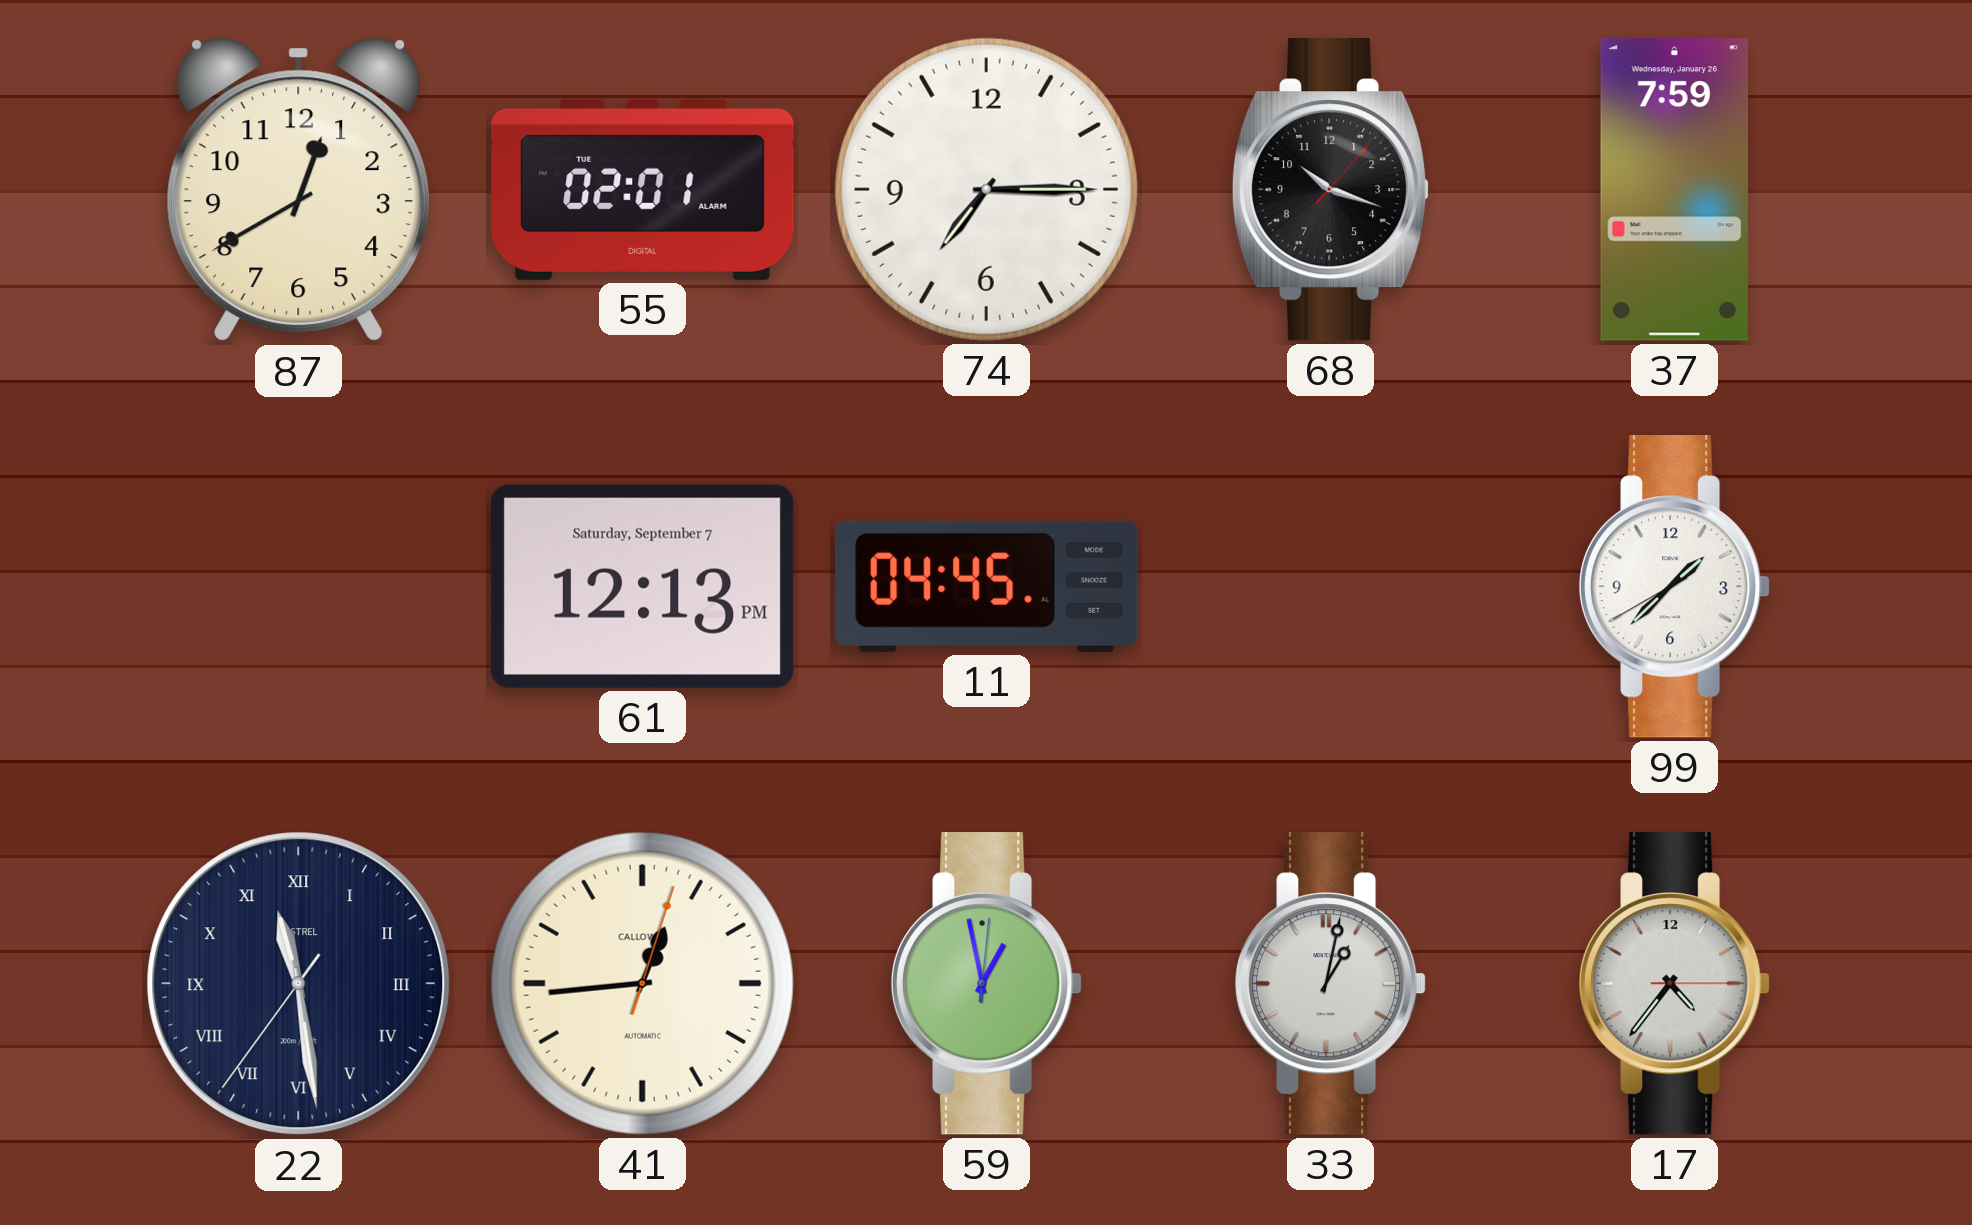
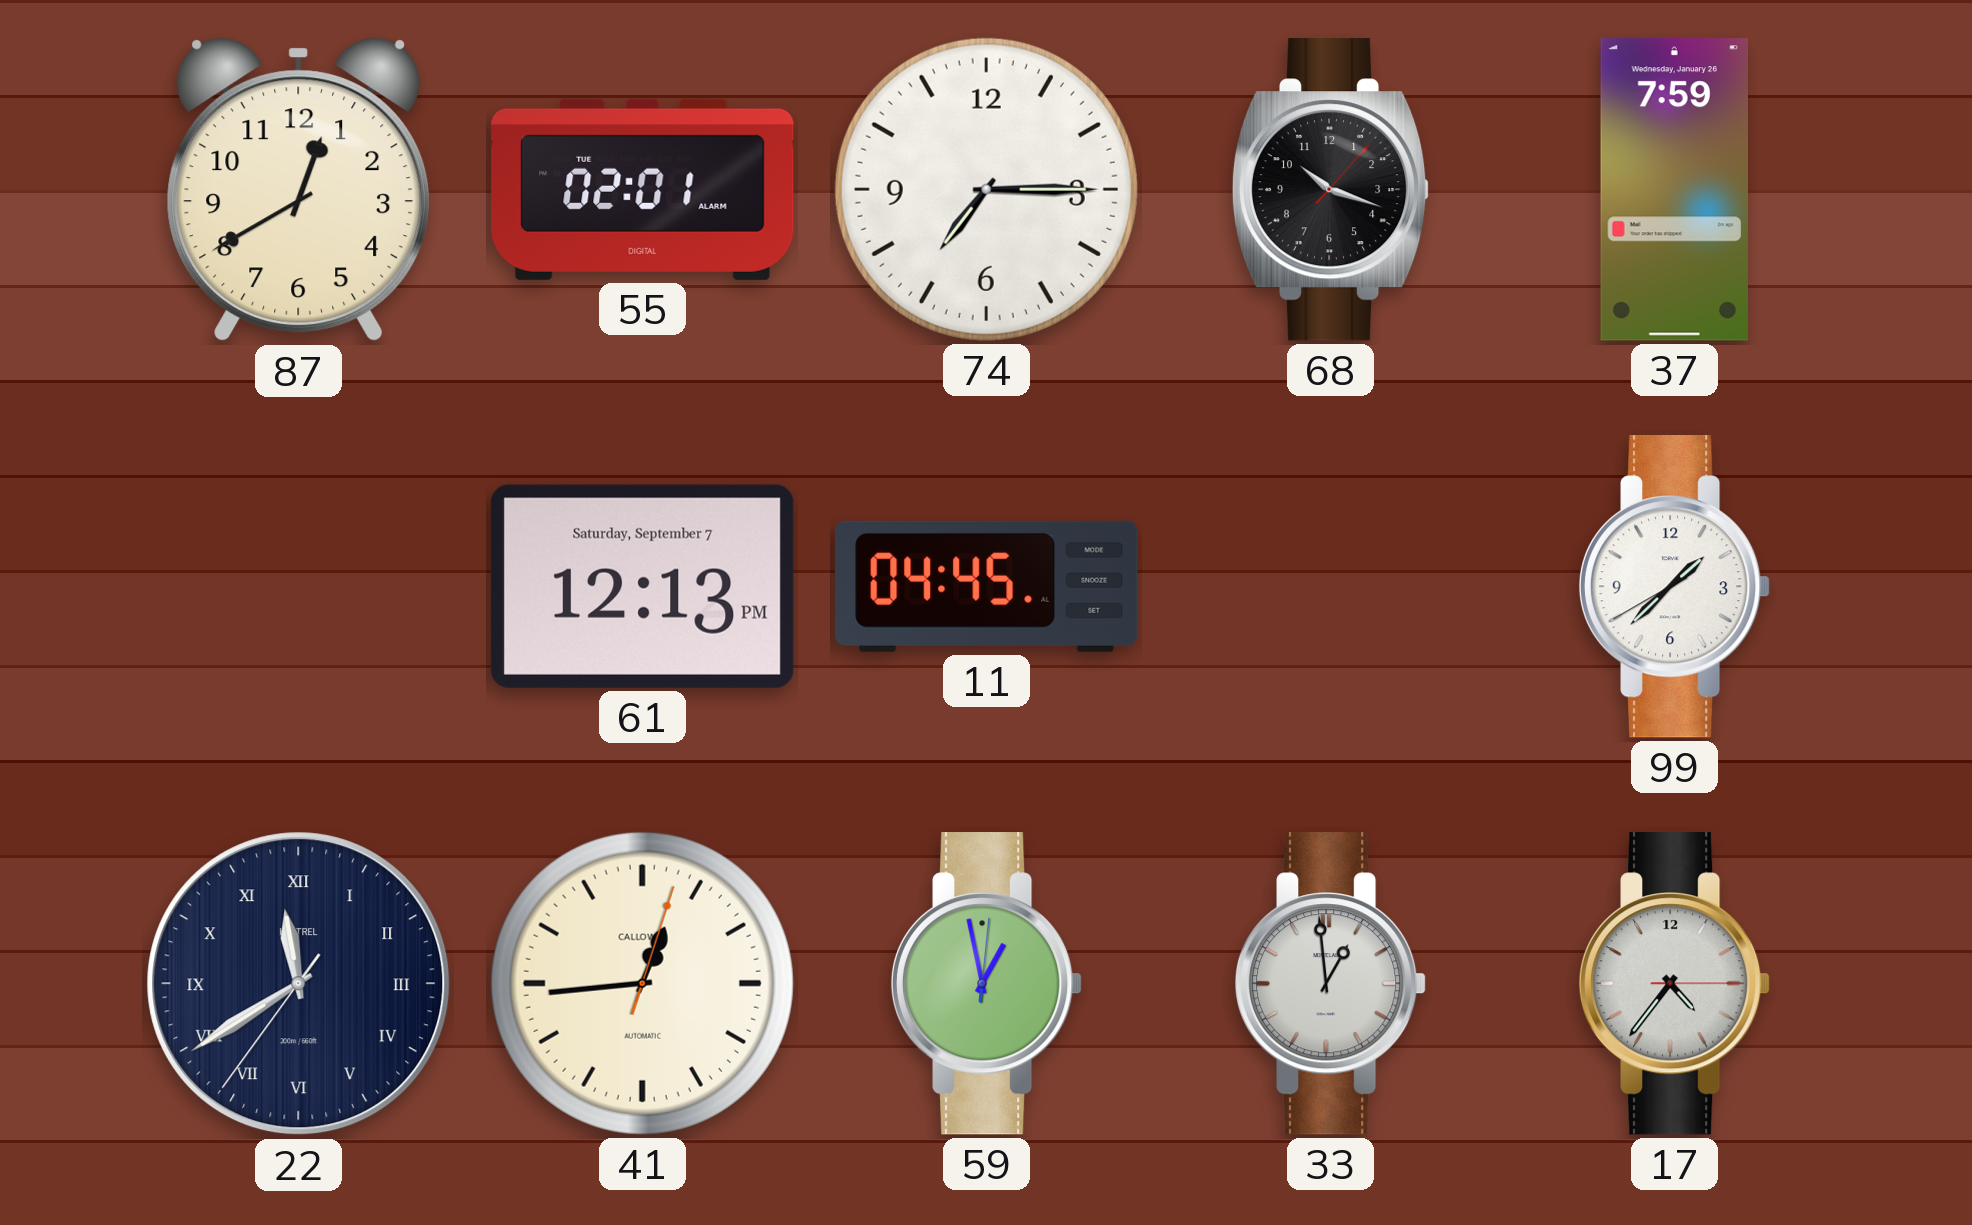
22: 11:28 -> 11:39
33: 1:02 -> 12:59
